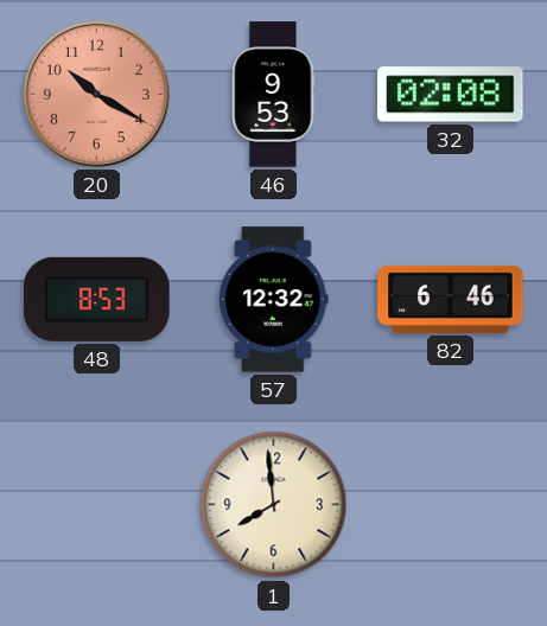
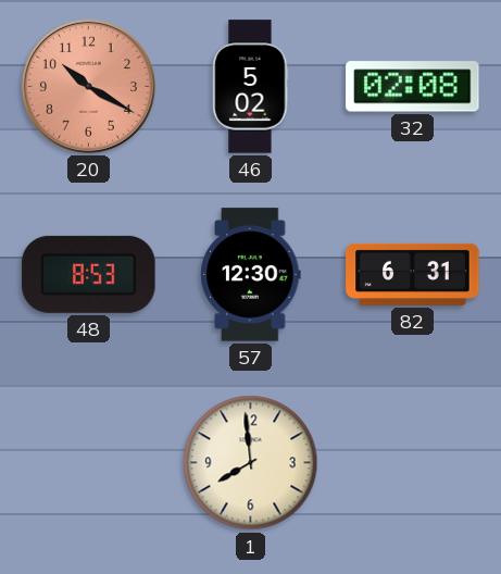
46: 9:53 -> 5:02
57: 12:32 -> 12:30
82: 6:46 -> 6:31
